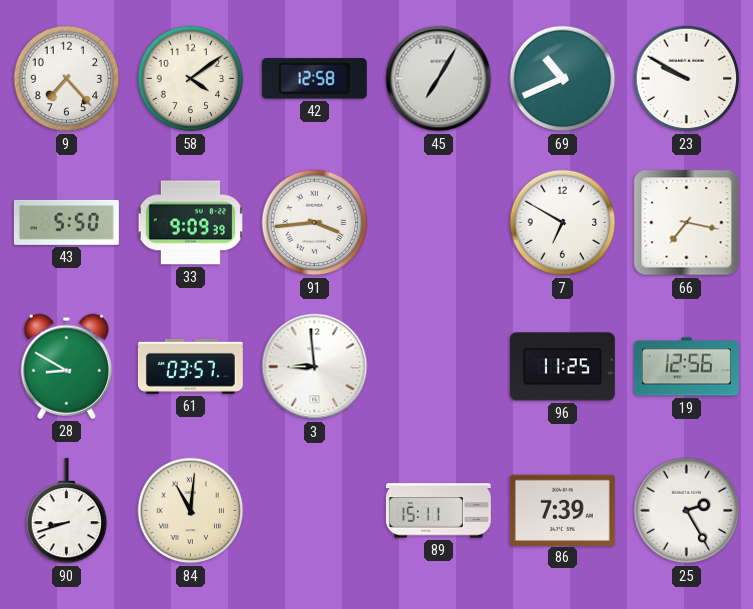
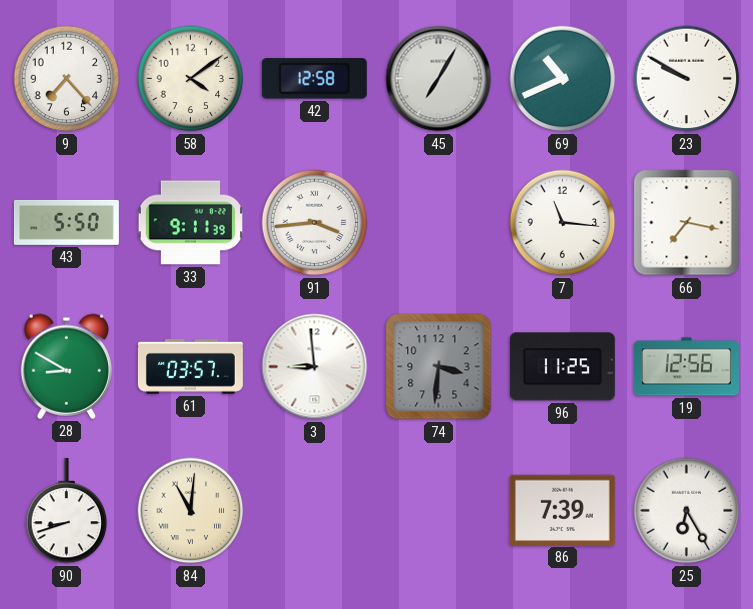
33: 9:09 -> 9:11
7: 6:50 -> 11:16
74: none -> 3:31
89: 15:11 -> none
25: 2:25 -> 6:25
